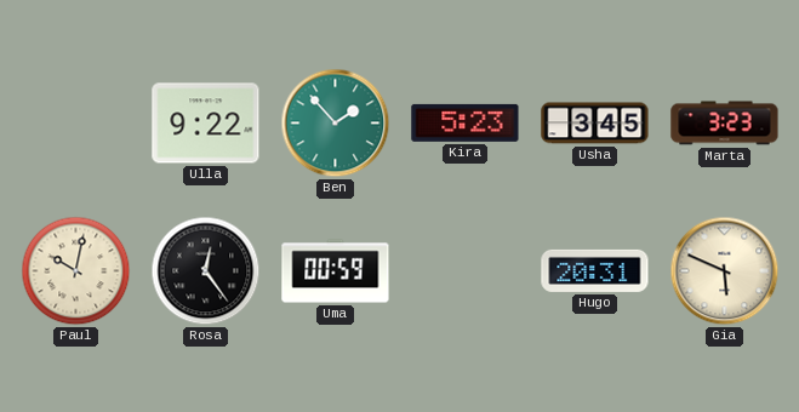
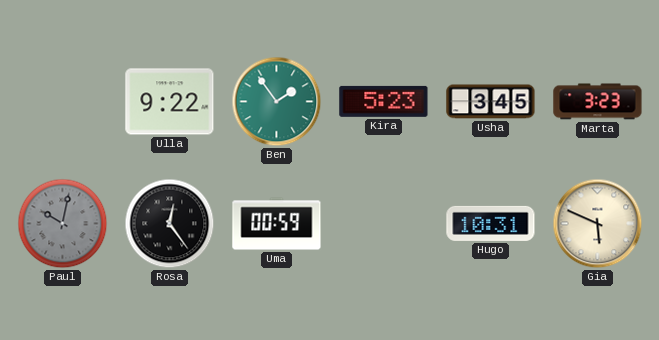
Ben: 1:53 -> 1:54
Paul dial: cream -> grey
Hugo: 20:31 -> 10:31
